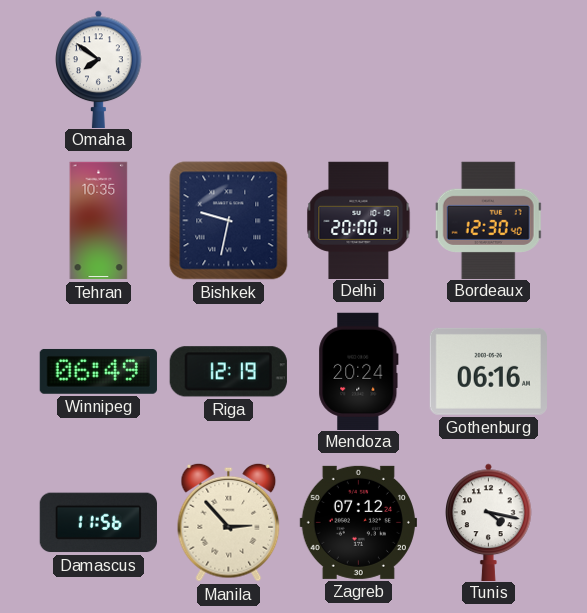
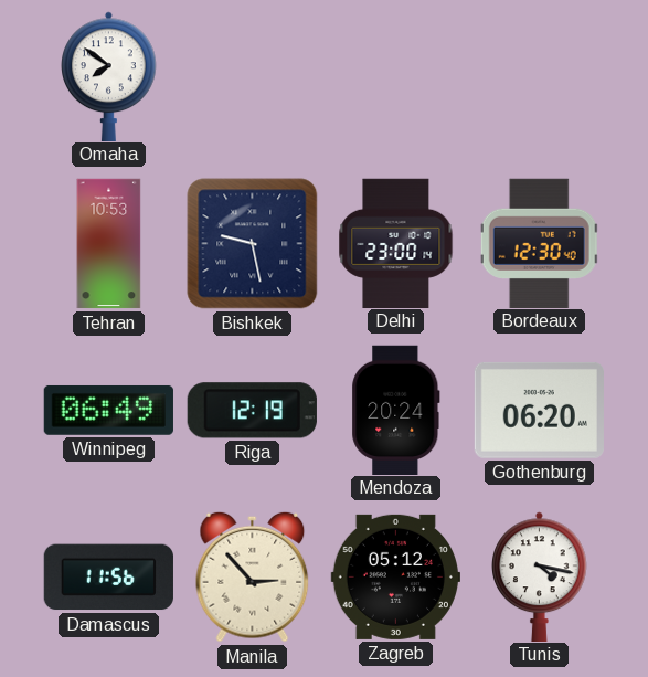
Tehran: 10:35 -> 10:53
Bishkek: 9:32 -> 9:28
Delhi: 20:00 -> 23:00
Gothenburg: 06:16 -> 06:20
Zagreb: 07:12 -> 05:12
